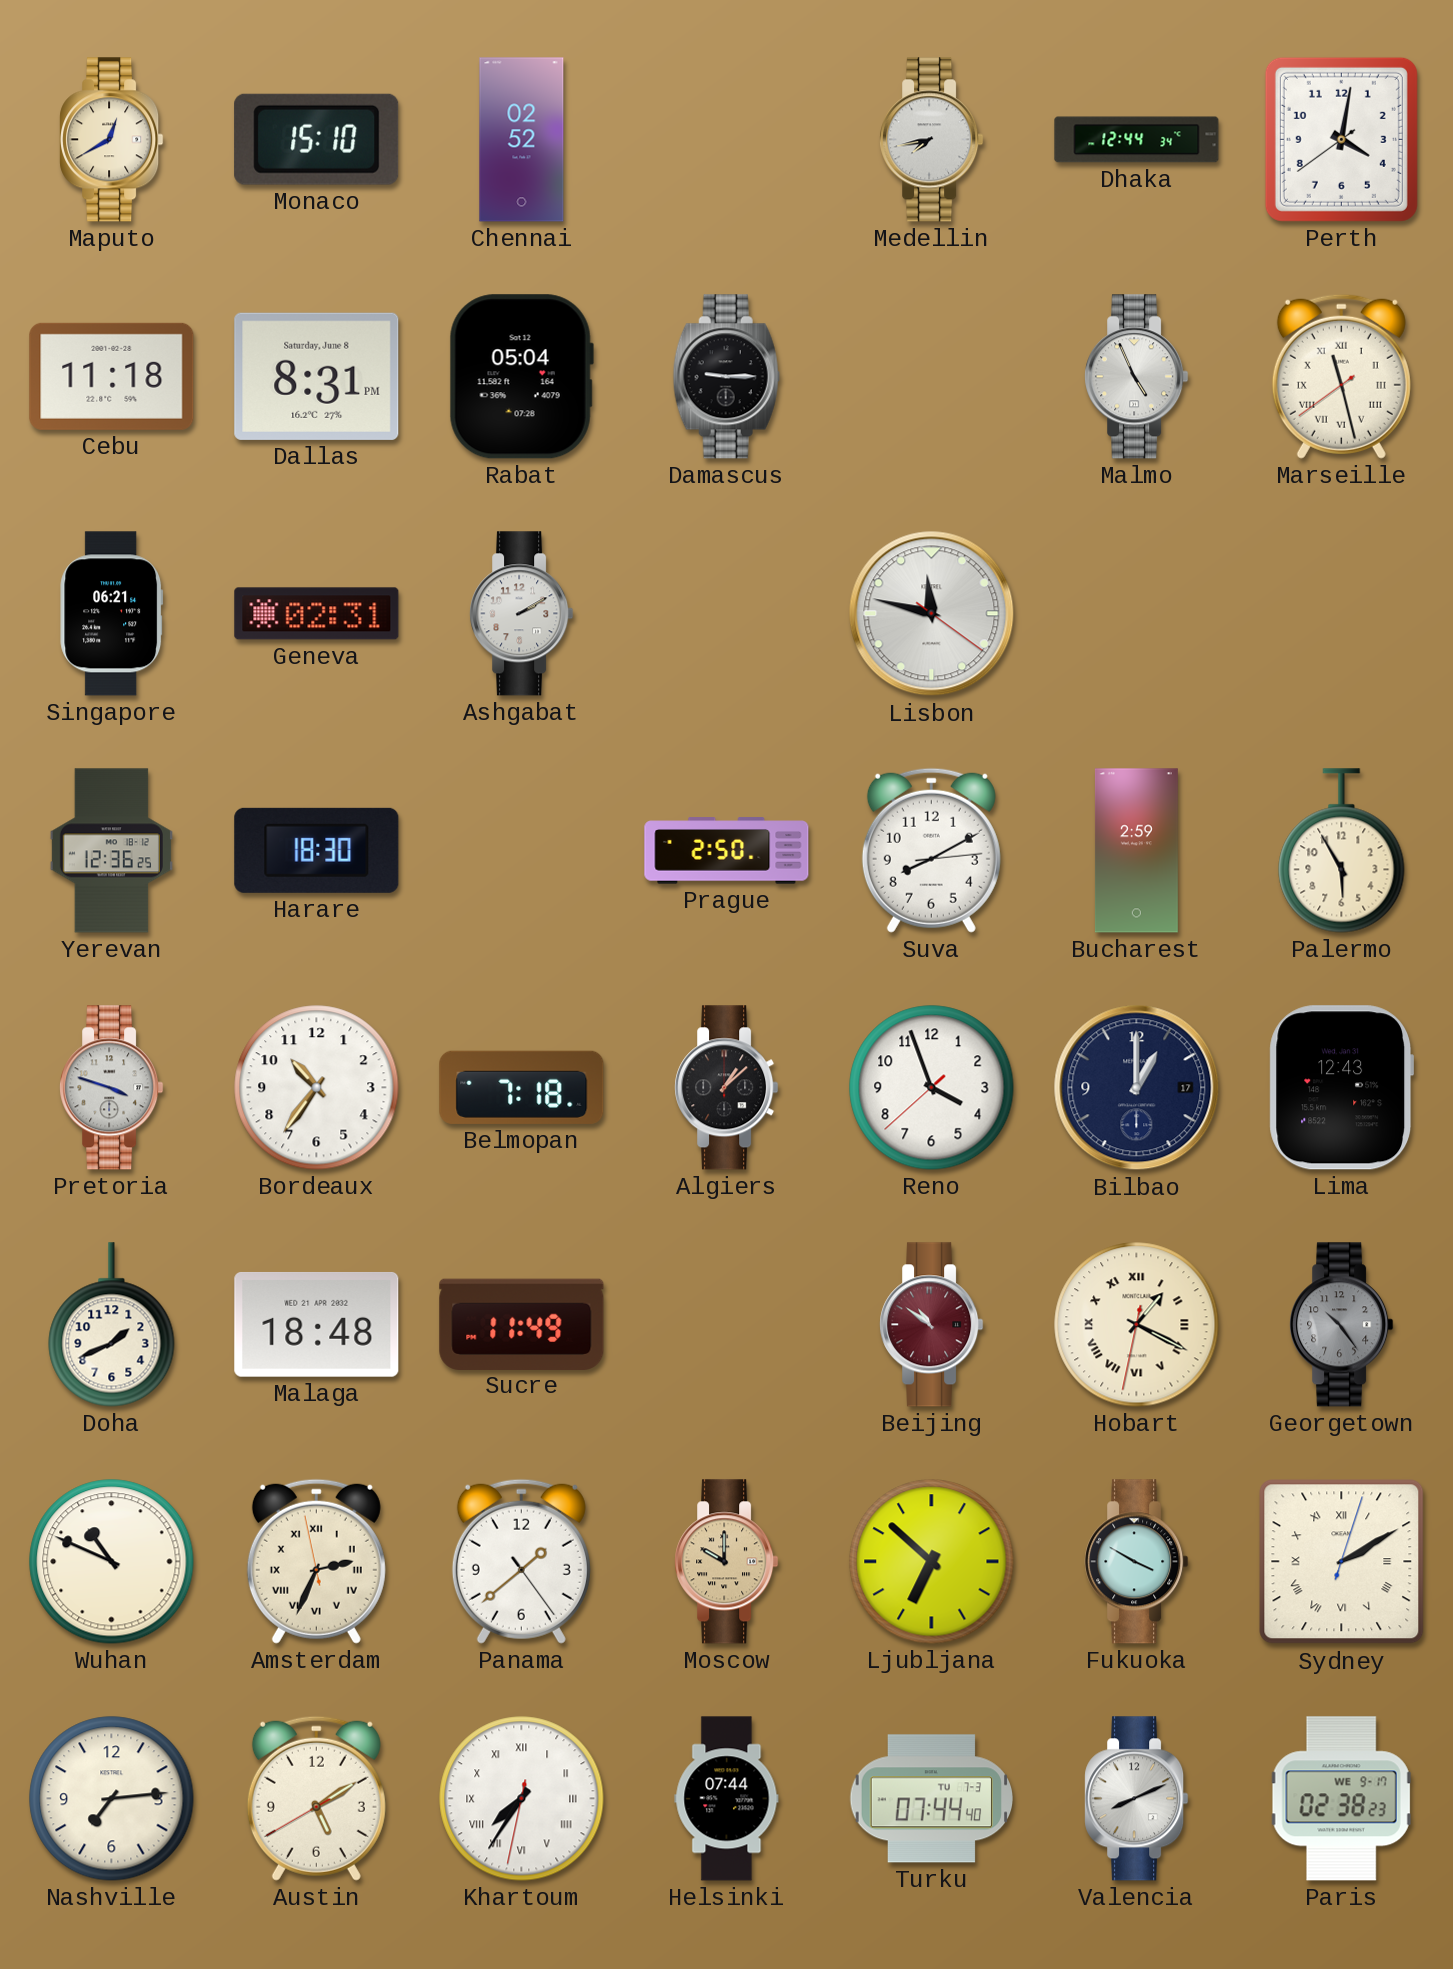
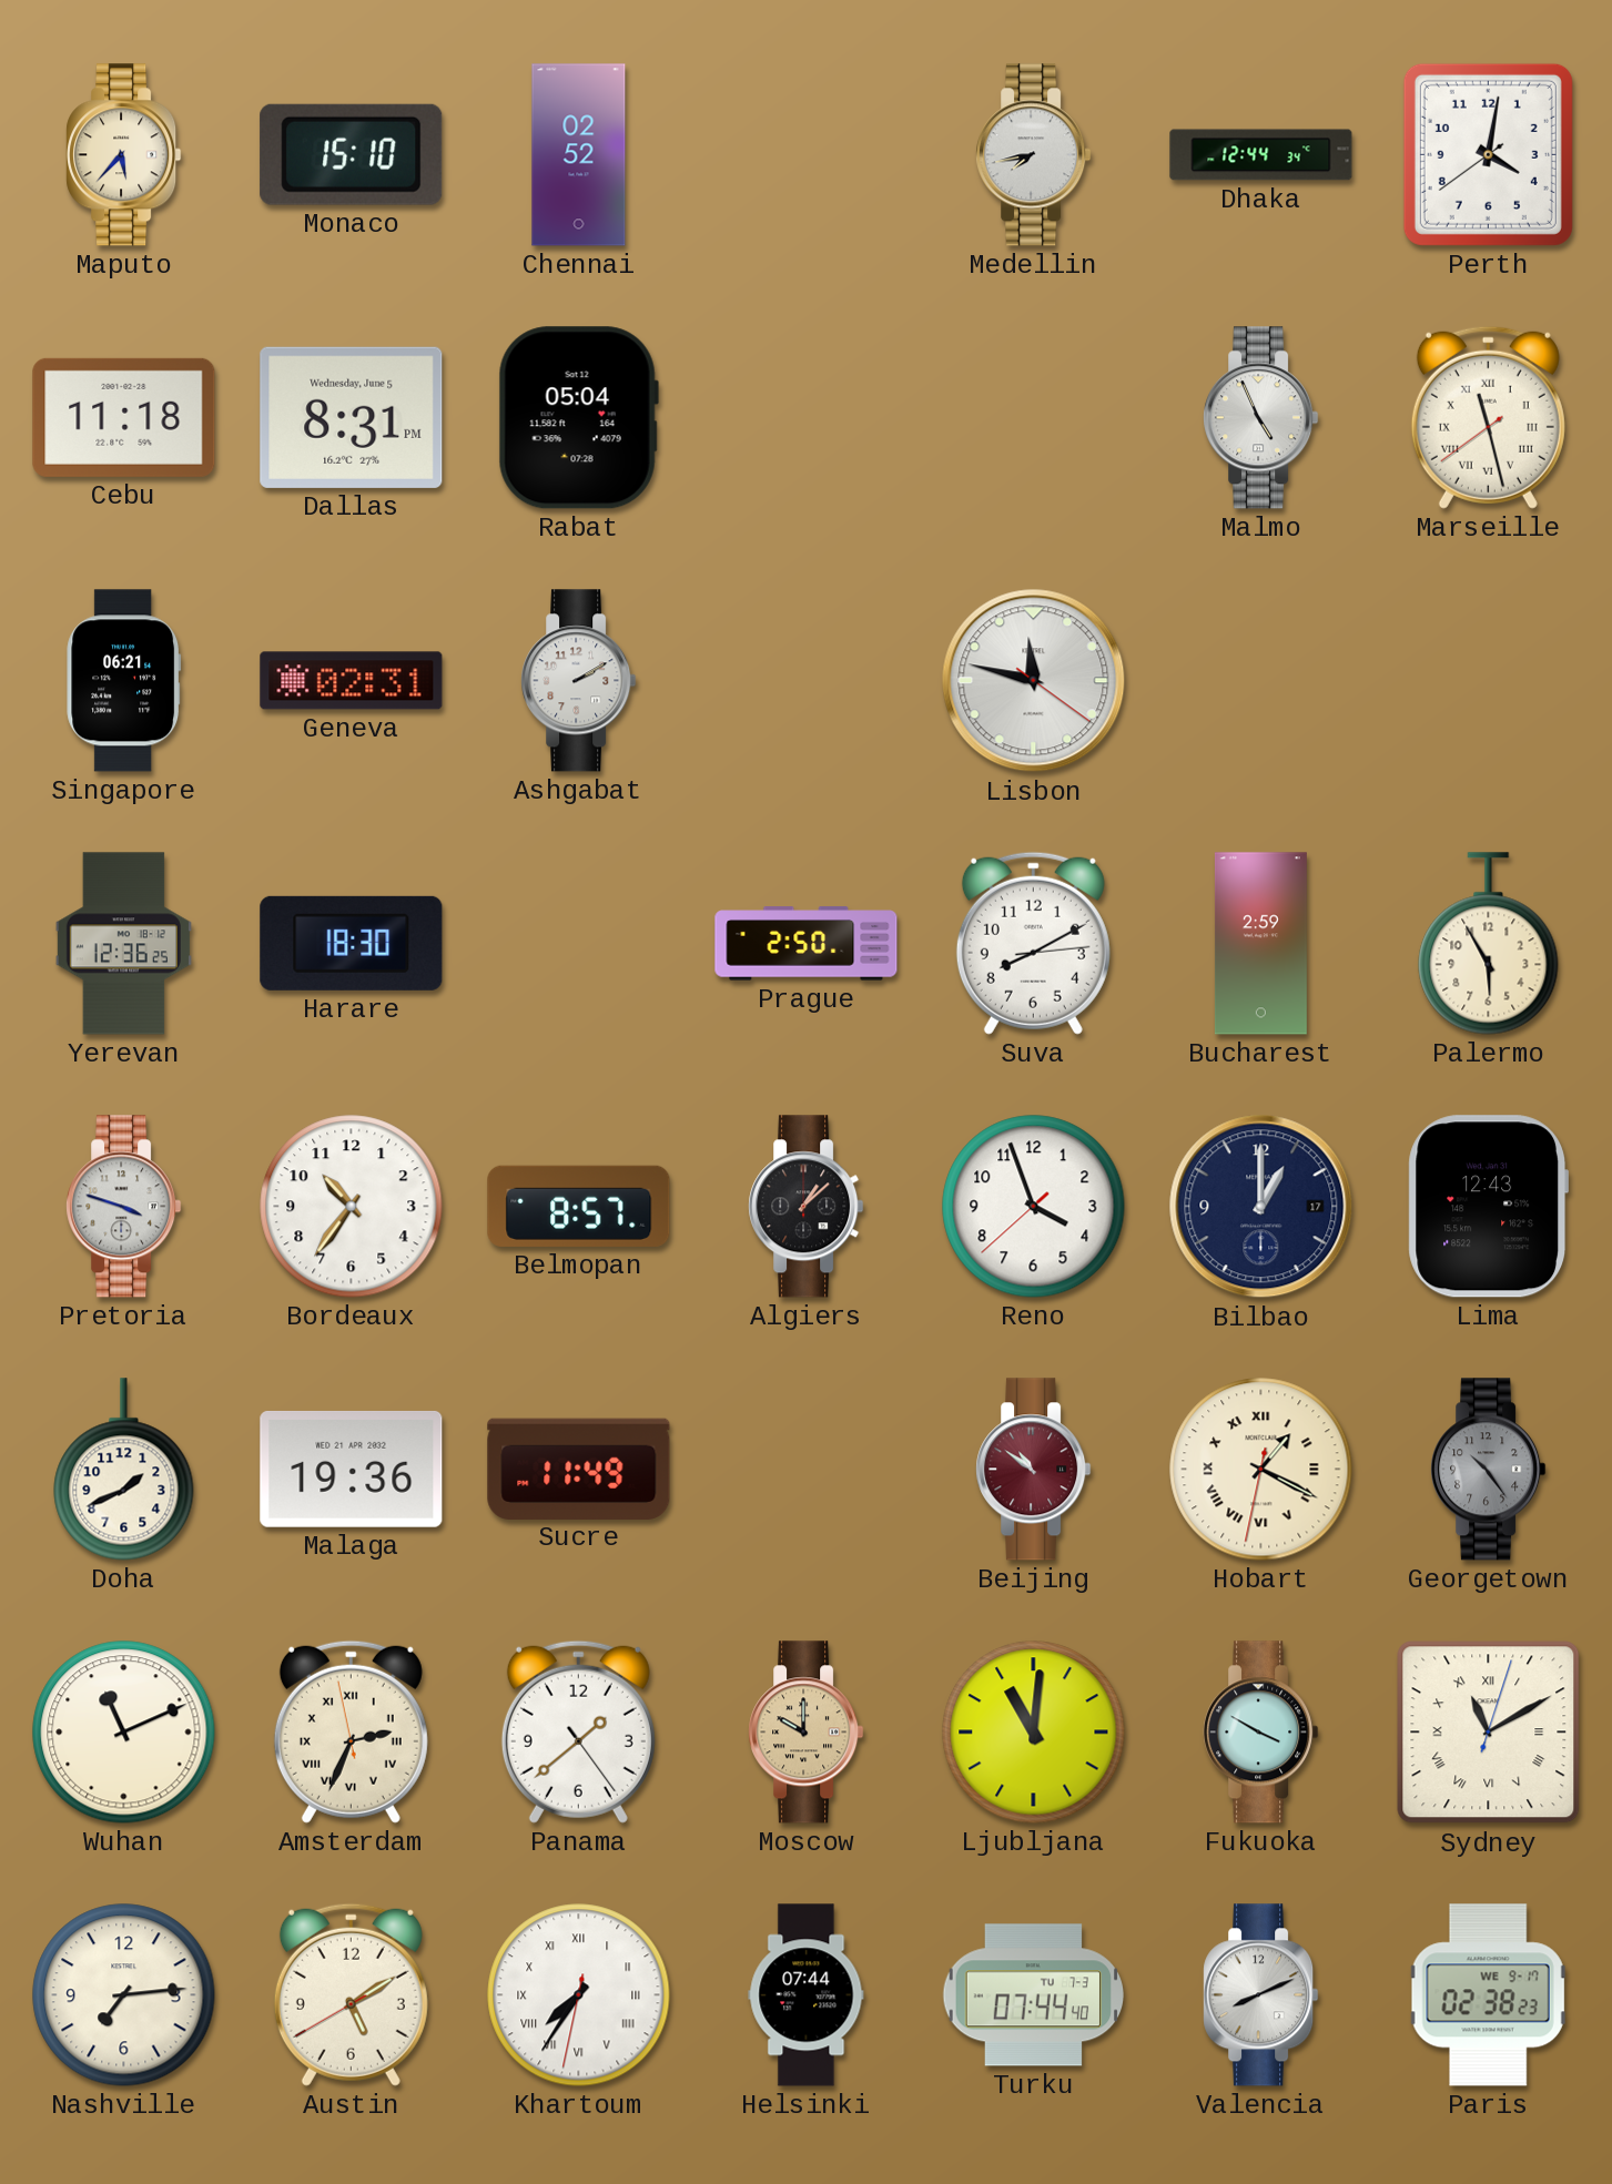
Maputo: 12:40 -> 5:37
Dallas date: Saturday, June 8 -> Wednesday, June 5
Damascus: 9:15 -> none
Belmopan: 7:18 -> 8:57
Malaga: 18:48 -> 19:36
Wuhan: 10:49 -> 11:11
Ljubljana: 6:52 -> 11:01
Sydney: 2:10 -> 11:10
